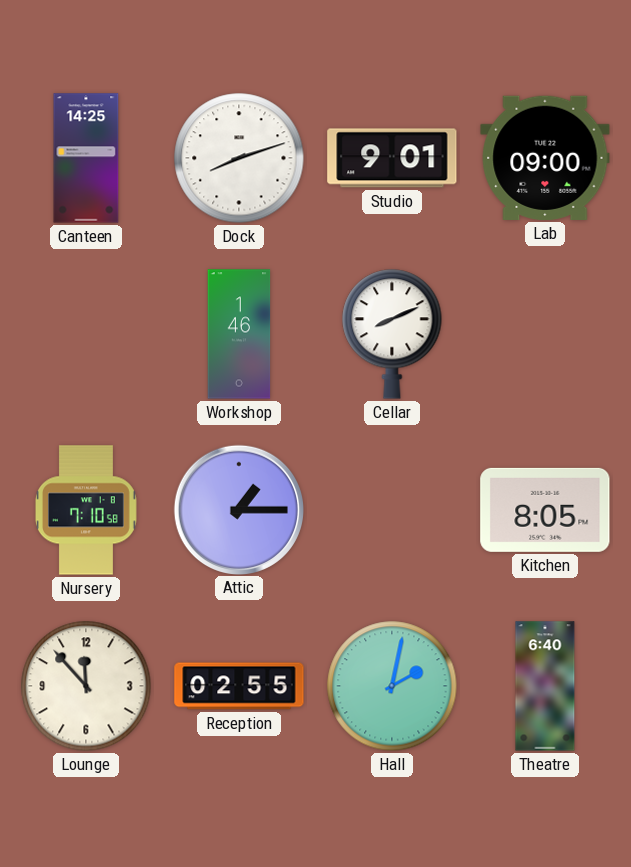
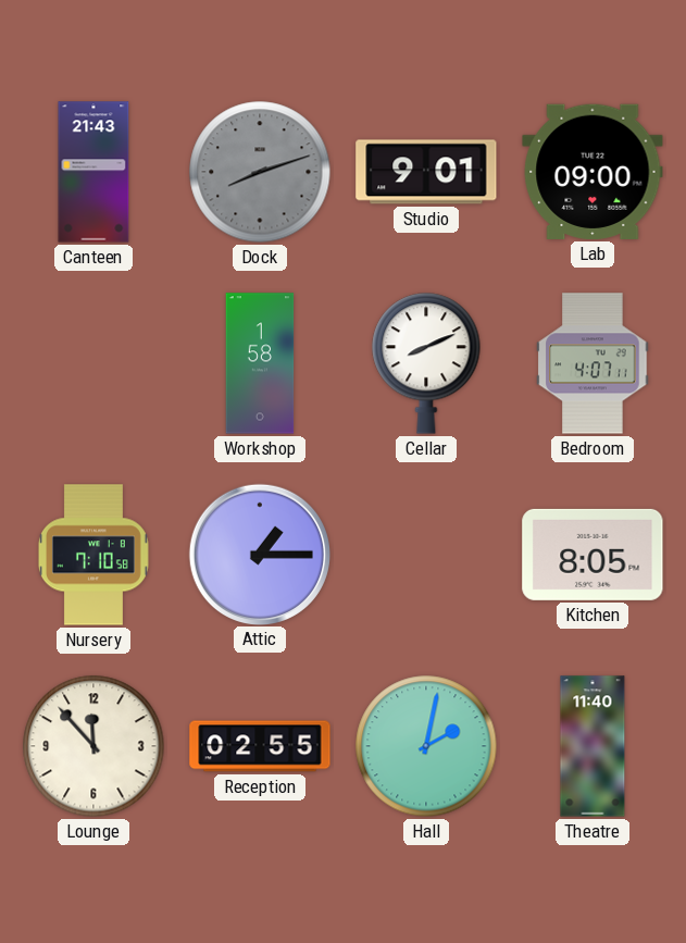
Canteen: 14:25 -> 21:43
Dock dial: white -> grey
Workshop: 1:46 -> 1:58
Bedroom: none -> 4:07
Theatre: 6:40 -> 11:40
